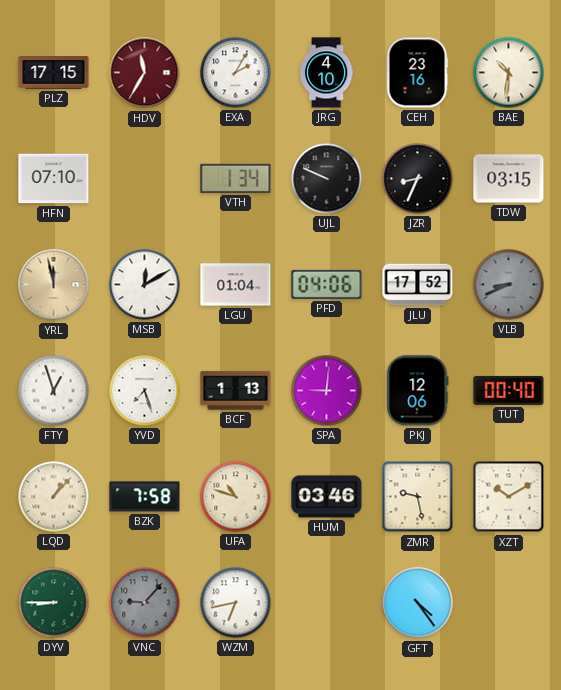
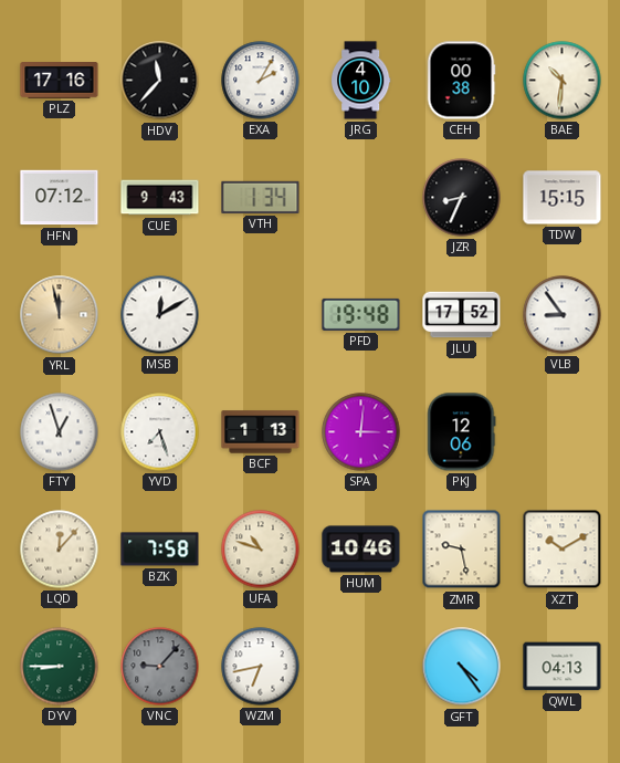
PLZ: 17:15 -> 17:16
HDV: 11:35 -> 11:37
HDV dial: burgundy -> black
CEH: 23:16 -> 00:38
HFN: 07:10 -> 07:12
CUE: none -> 9:43
UJL: 9:49 -> none
TDW: 03:15 -> 15:15
LGU: 01:04 -> none
PFD: 04:06 -> 19:48
VLB: 8:41 -> 8:54
VLB dial: grey -> white
SPA: 9:01 -> 3:01
TUT: 00:40 -> none
LQD: 1:07 -> 12:07
HUM: 03:46 -> 10:46
QWL: none -> 04:13
